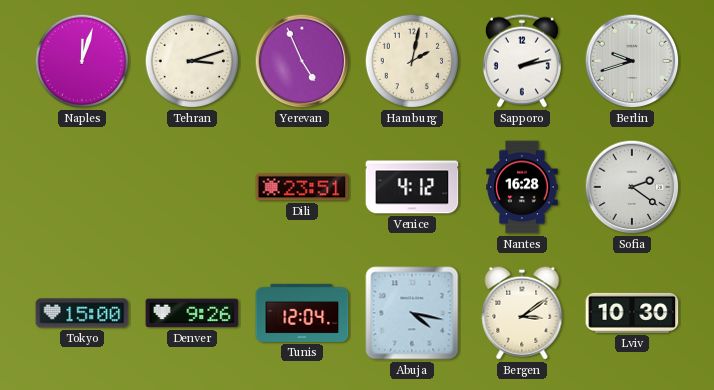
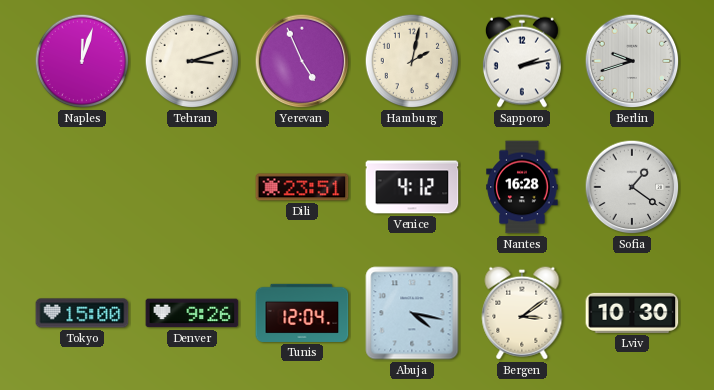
Sofia: 2:21 -> 1:21
